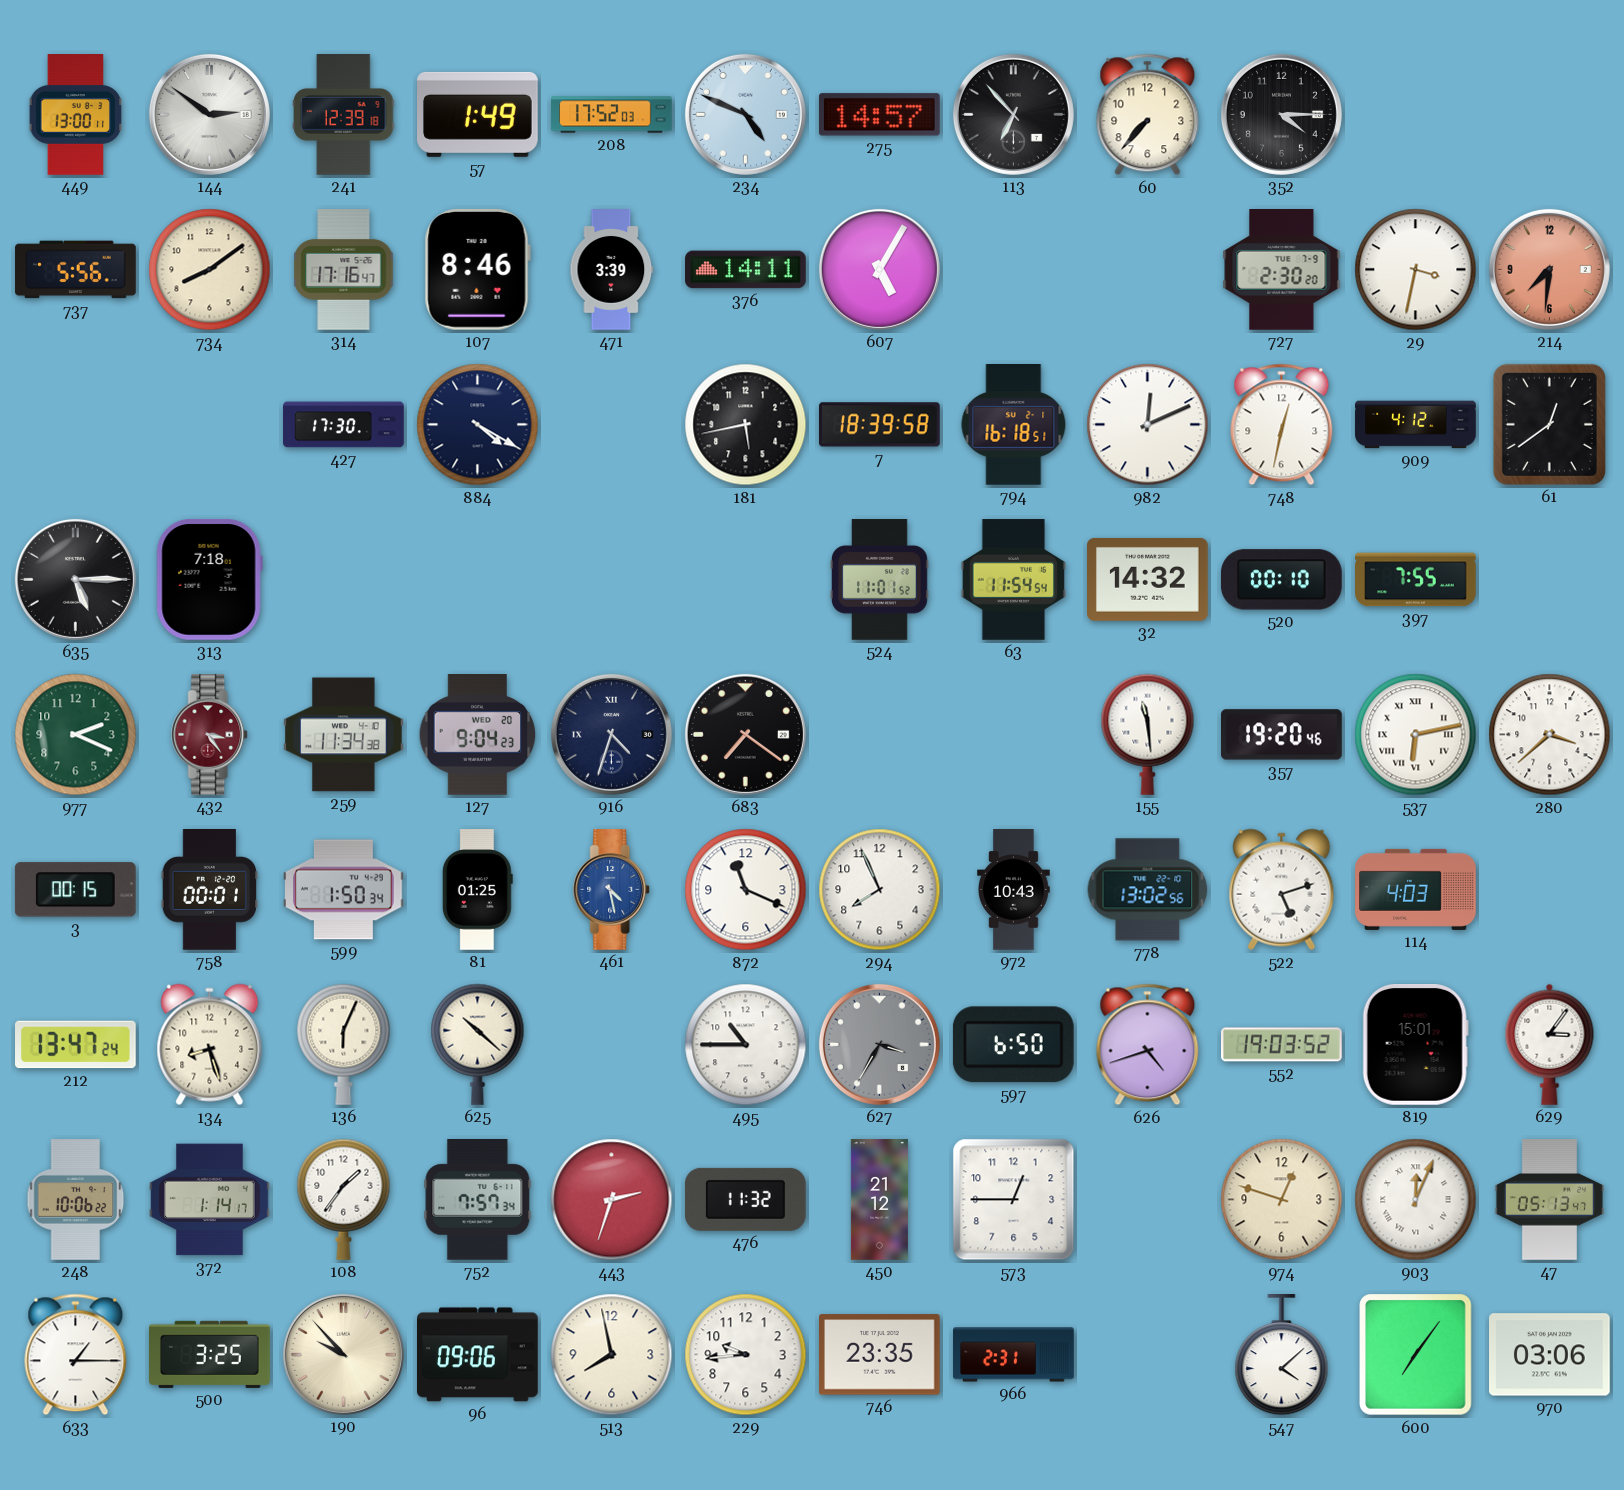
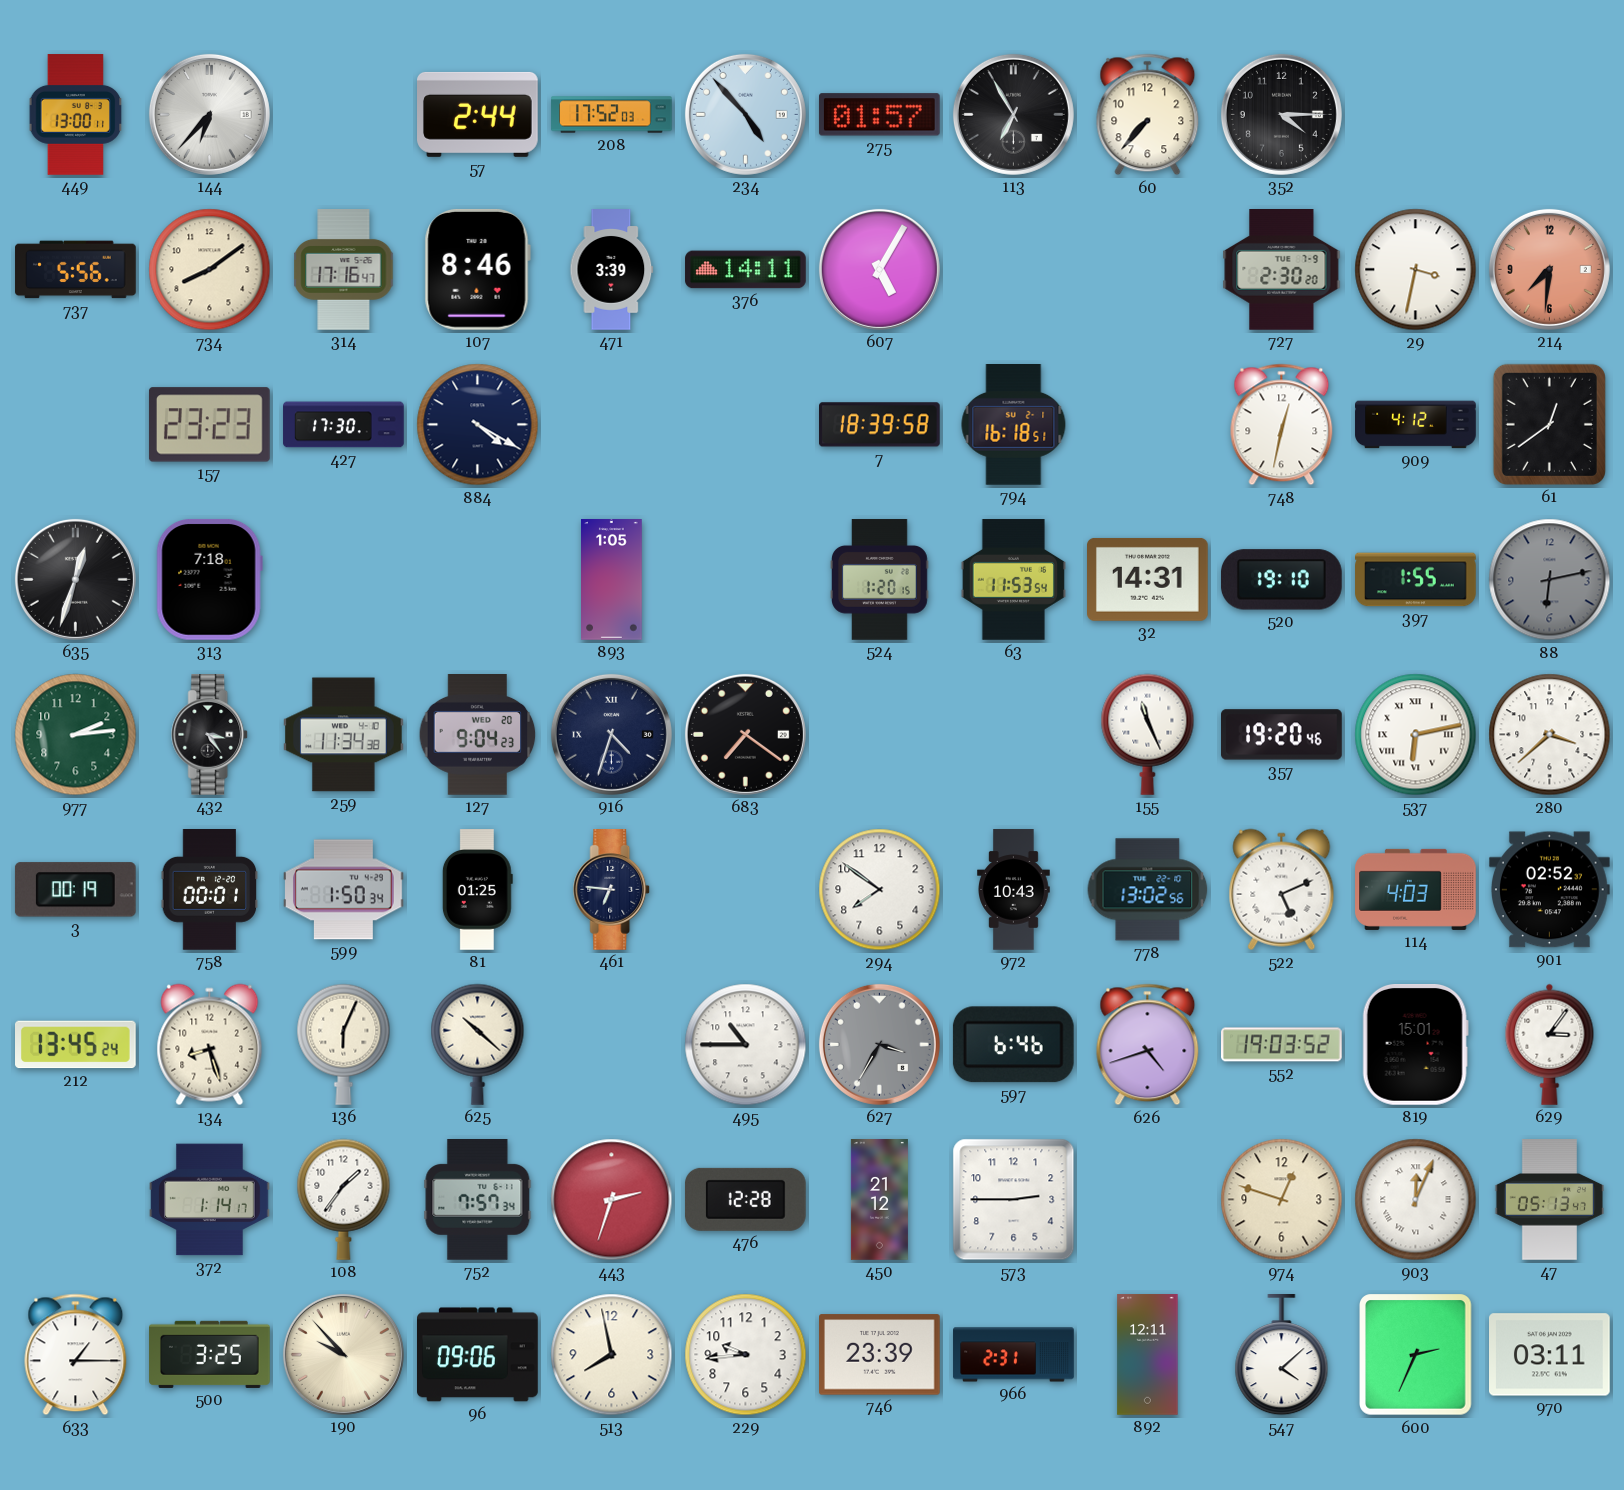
144: 2:51 -> 6:37
241: 12:39 -> none
57: 1:49 -> 2:44
234: 4:49 -> 4:53
275: 14:57 -> 01:57
113: 6:53 -> 6:55
157: none -> 23:23
181: 5:43 -> none
982: 12:11 -> none
635: 5:15 -> 12:33
893: none -> 1:05
524: 11:01 -> 1:20
63: 11:54 -> 11:53
32: 14:32 -> 14:31
520: 00:10 -> 19:10
397: 7:55 -> 1:55
88: none -> 6:13
977: 2:19 -> 2:14
432 dial: burgundy -> black
155: 11:29 -> 11:26
3: 00:15 -> 00:19
461: 4:28 -> 6:46
461 dial: blue -> navy
872: 11:19 -> none
294: 7:56 -> 7:51
522: 5:12 -> 5:11
901: none -> 02:52
212: 13:47 -> 13:45
597: 6:50 -> 6:46
248: 10:06 -> none
476: 11:32 -> 12:28
573: 12:45 -> 2:45
746: 23:35 -> 23:39
892: none -> 12:11
600: 7:06 -> 2:34
970: 03:06 -> 03:11
